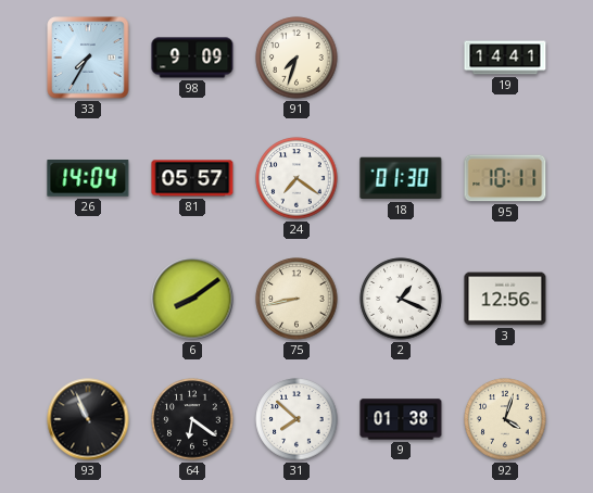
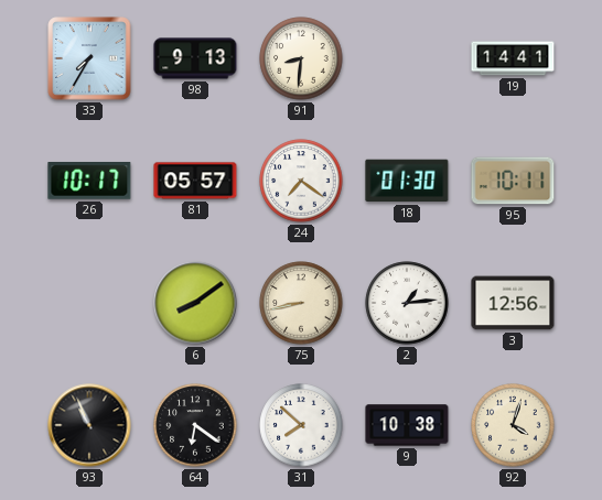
98: 9:09 -> 9:13
91: 7:33 -> 8:31
26: 14:04 -> 10:17
2: 1:19 -> 1:14
9: 01:38 -> 10:38
